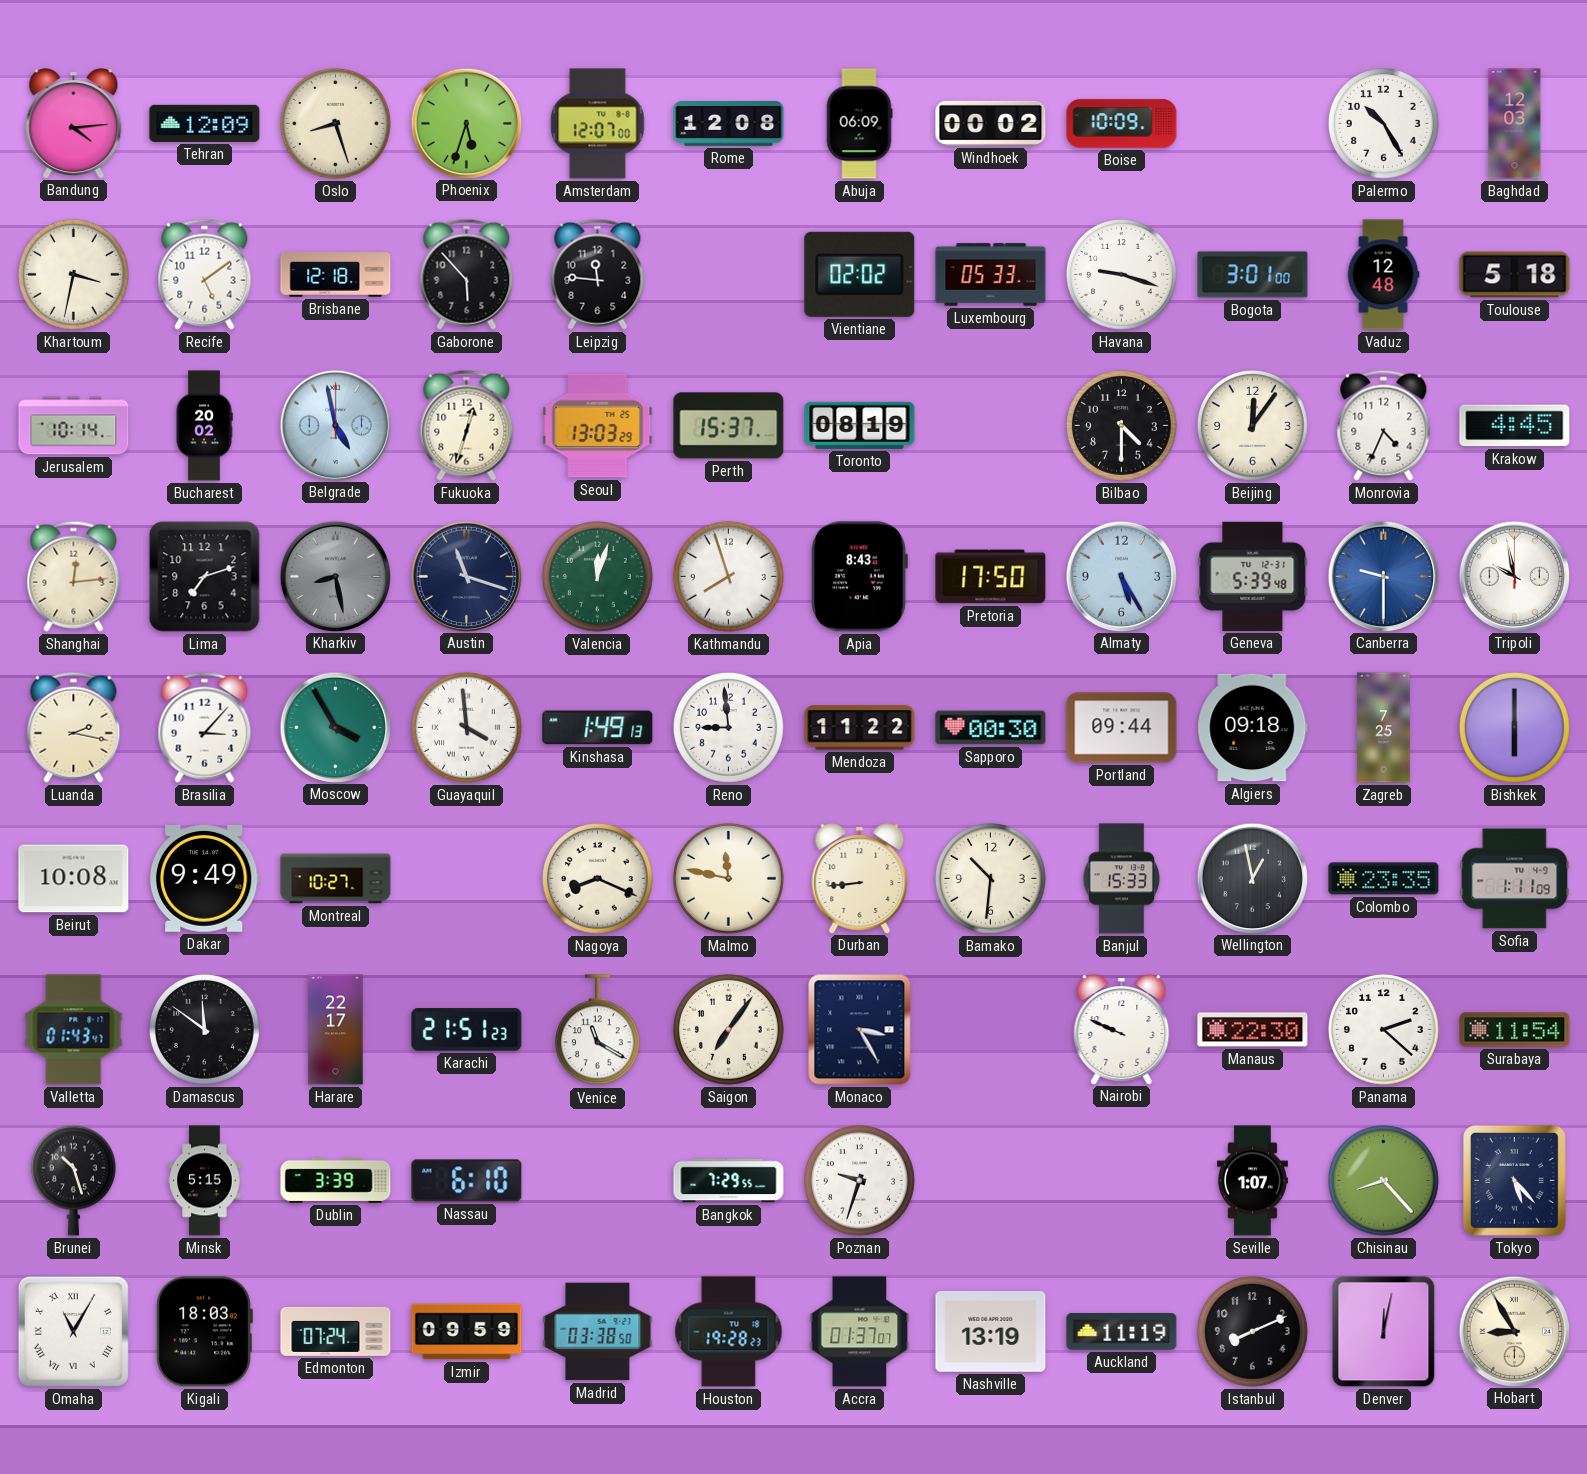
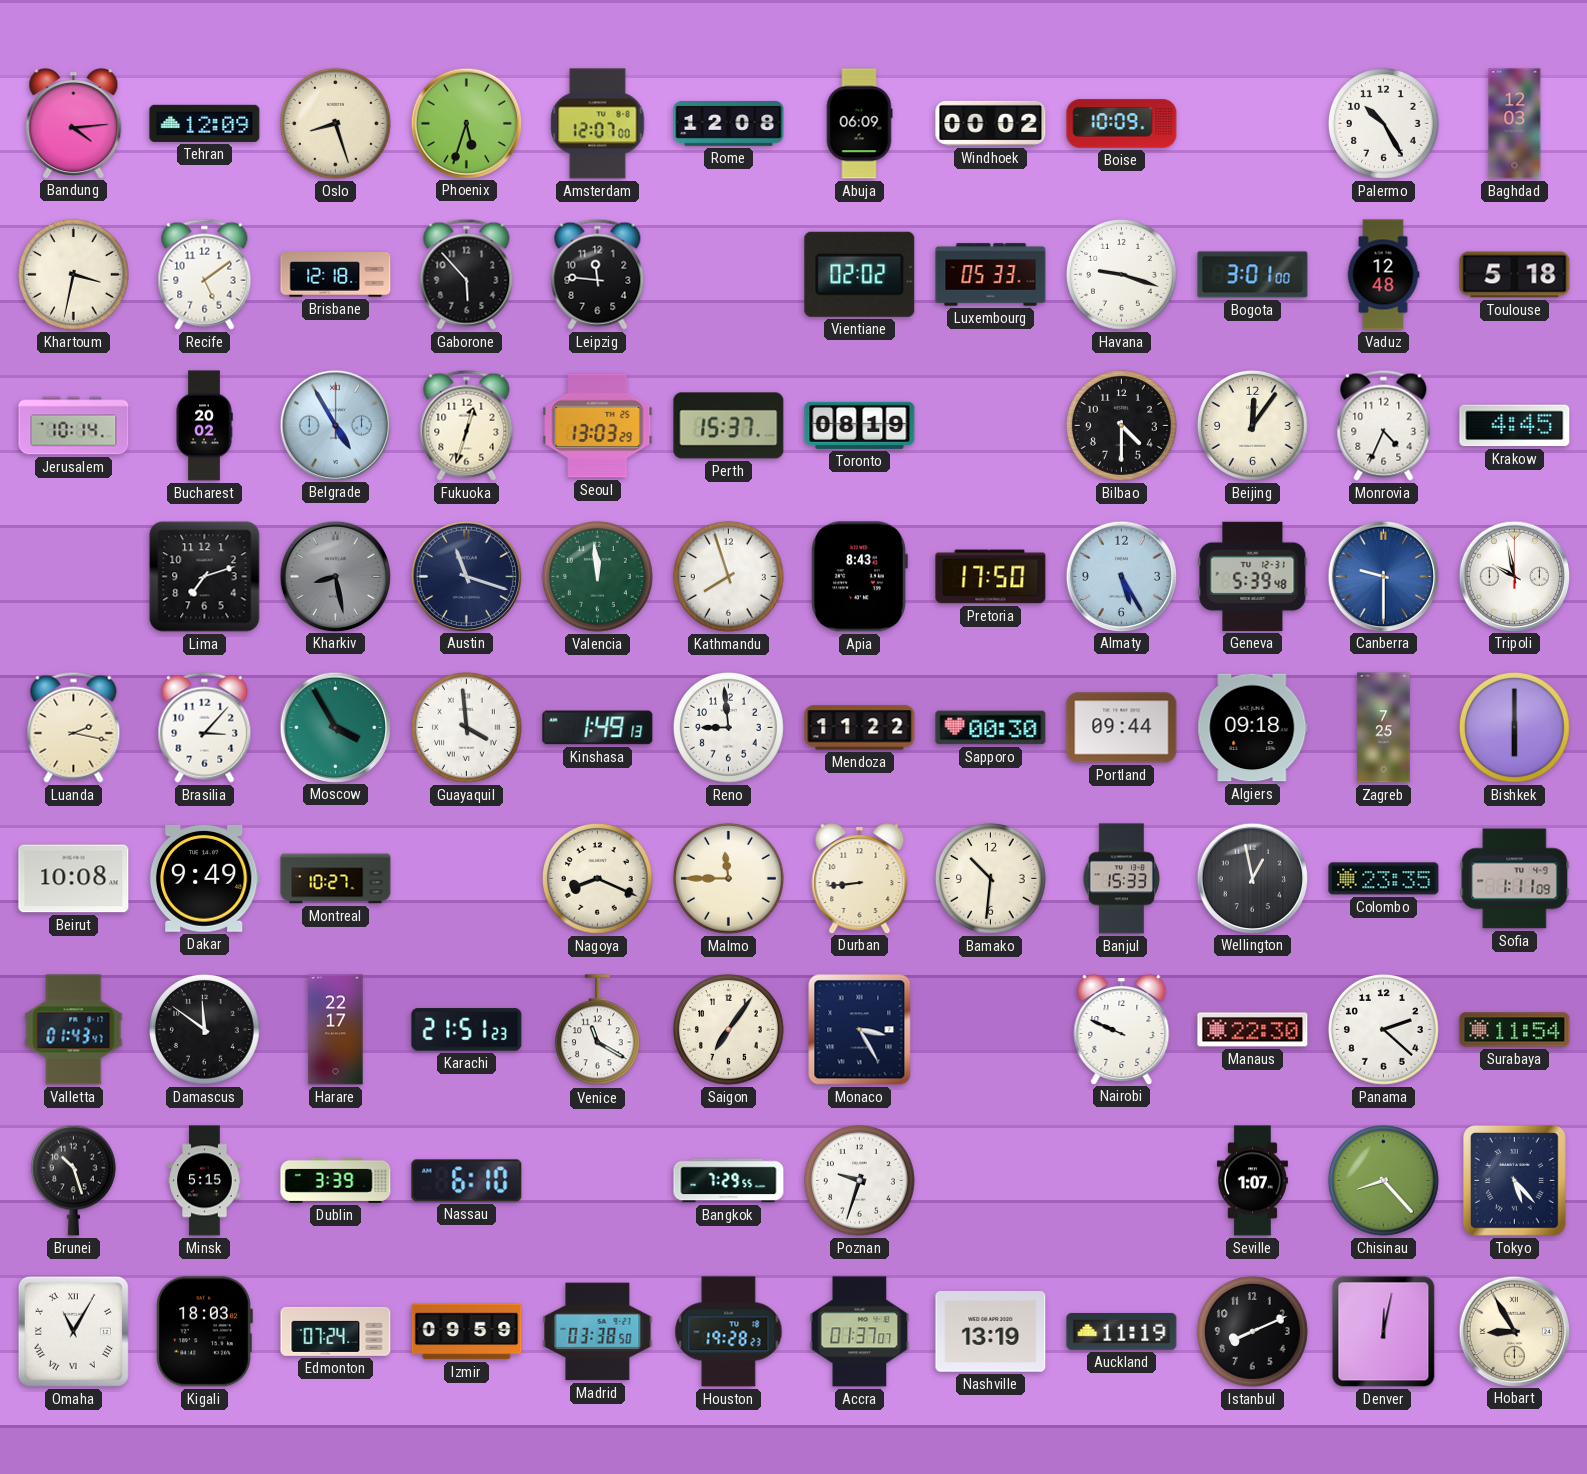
Belgrade: 4:58 -> 4:55
Shanghai: 12:14 -> none
Valencia: 12:03 -> 11:59
Malmo: 11:47 -> 11:45
